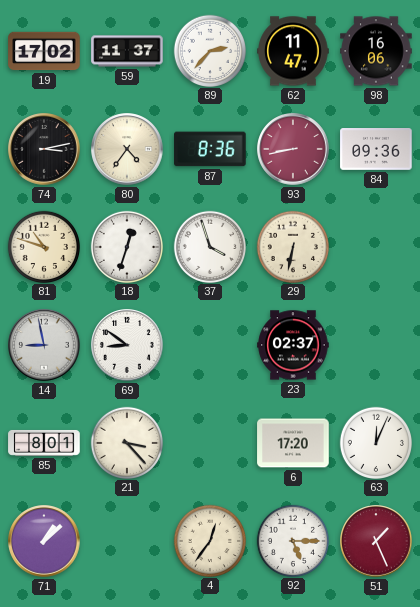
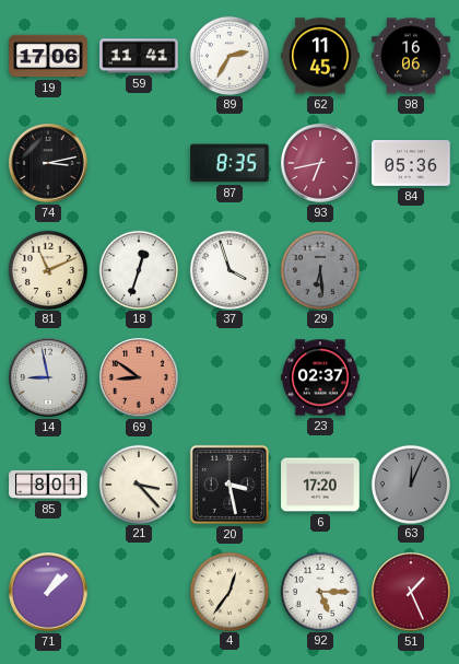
19: 17:02 -> 17:06
59: 11:37 -> 11:41
89: 2:37 -> 2:35
62: 11:47 -> 11:45
80: 4:36 -> none
87: 8:36 -> 8:35
93: 8:43 -> 6:43
84: 09:36 -> 05:36
81: 10:48 -> 11:11
29: 6:32 -> 6:29
29 dial: cream -> grey
69 dial: white -> salmon
20: none -> 3:28
63 dial: white -> grey
